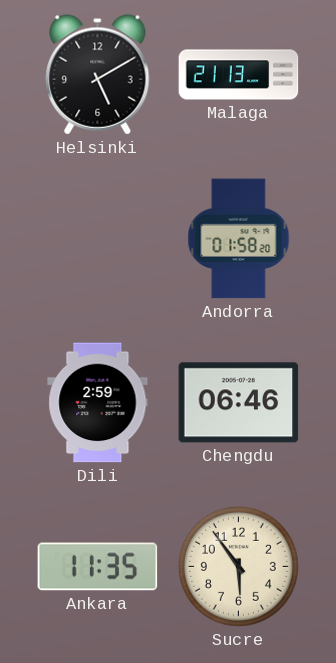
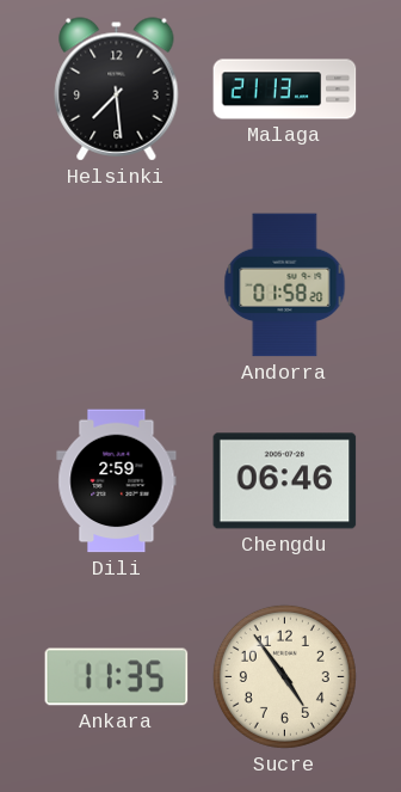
Helsinki: 5:10 -> 7:29
Sucre: 5:54 -> 4:54
